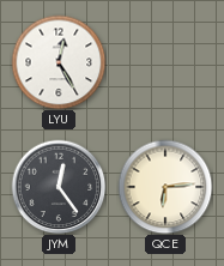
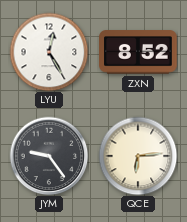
ZXN: none -> 8:52
JYM: 12:24 -> 9:24
